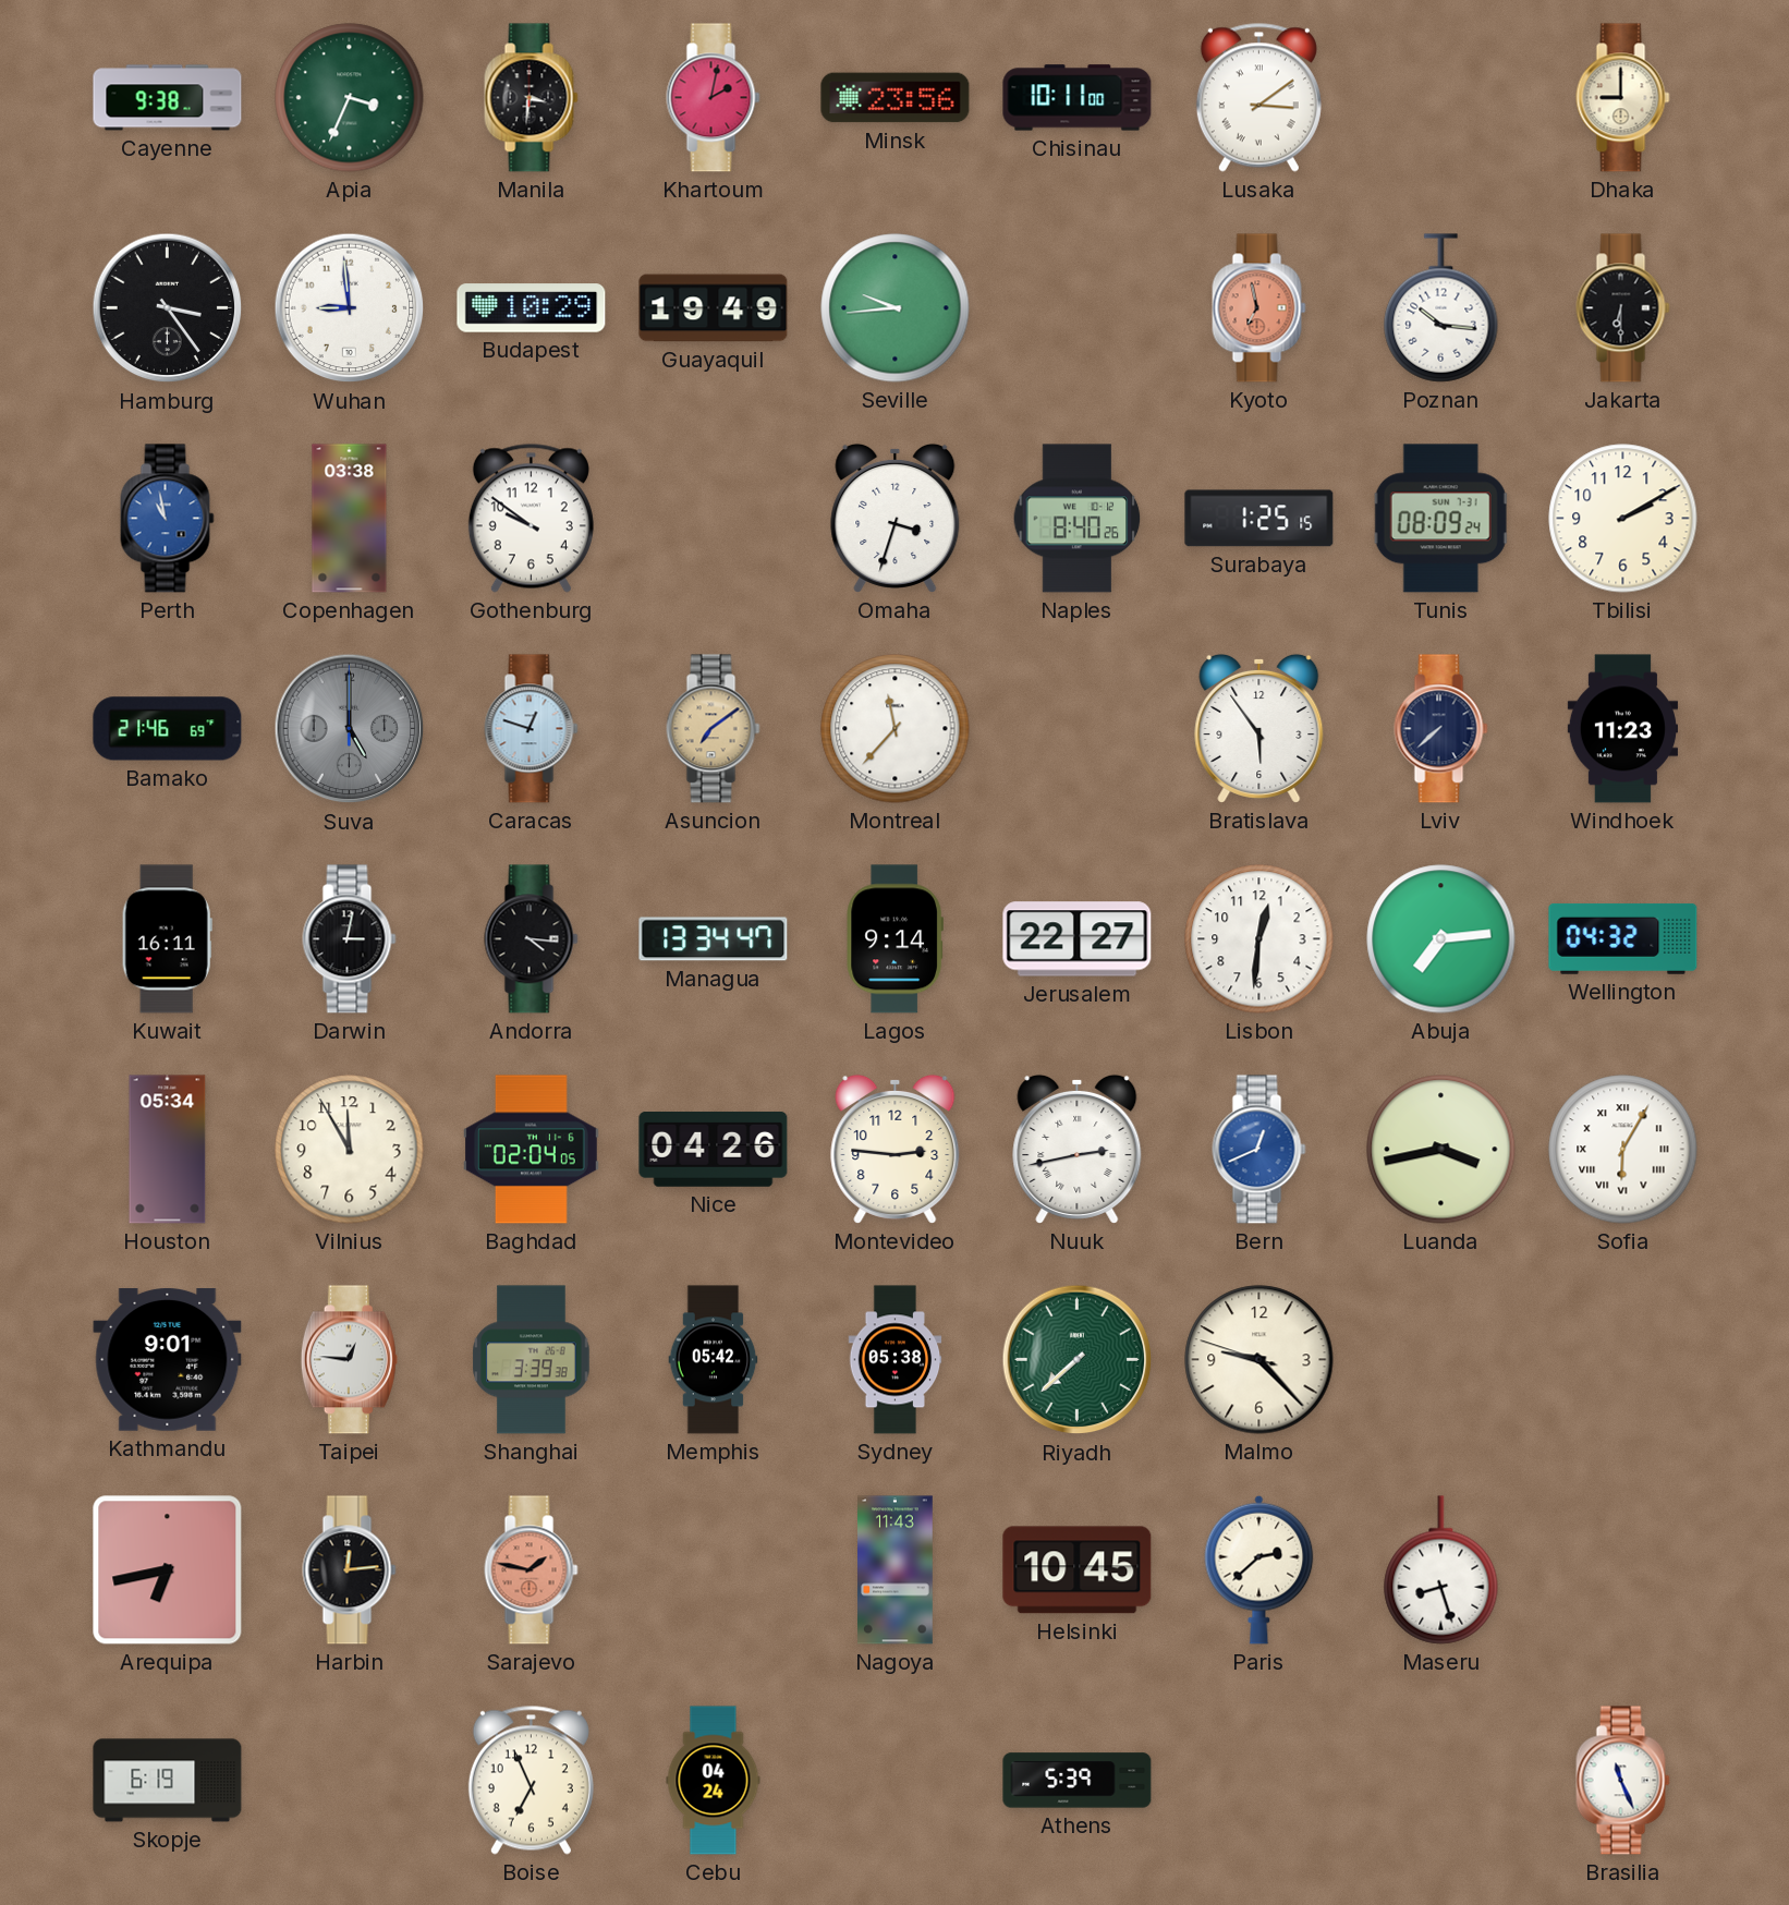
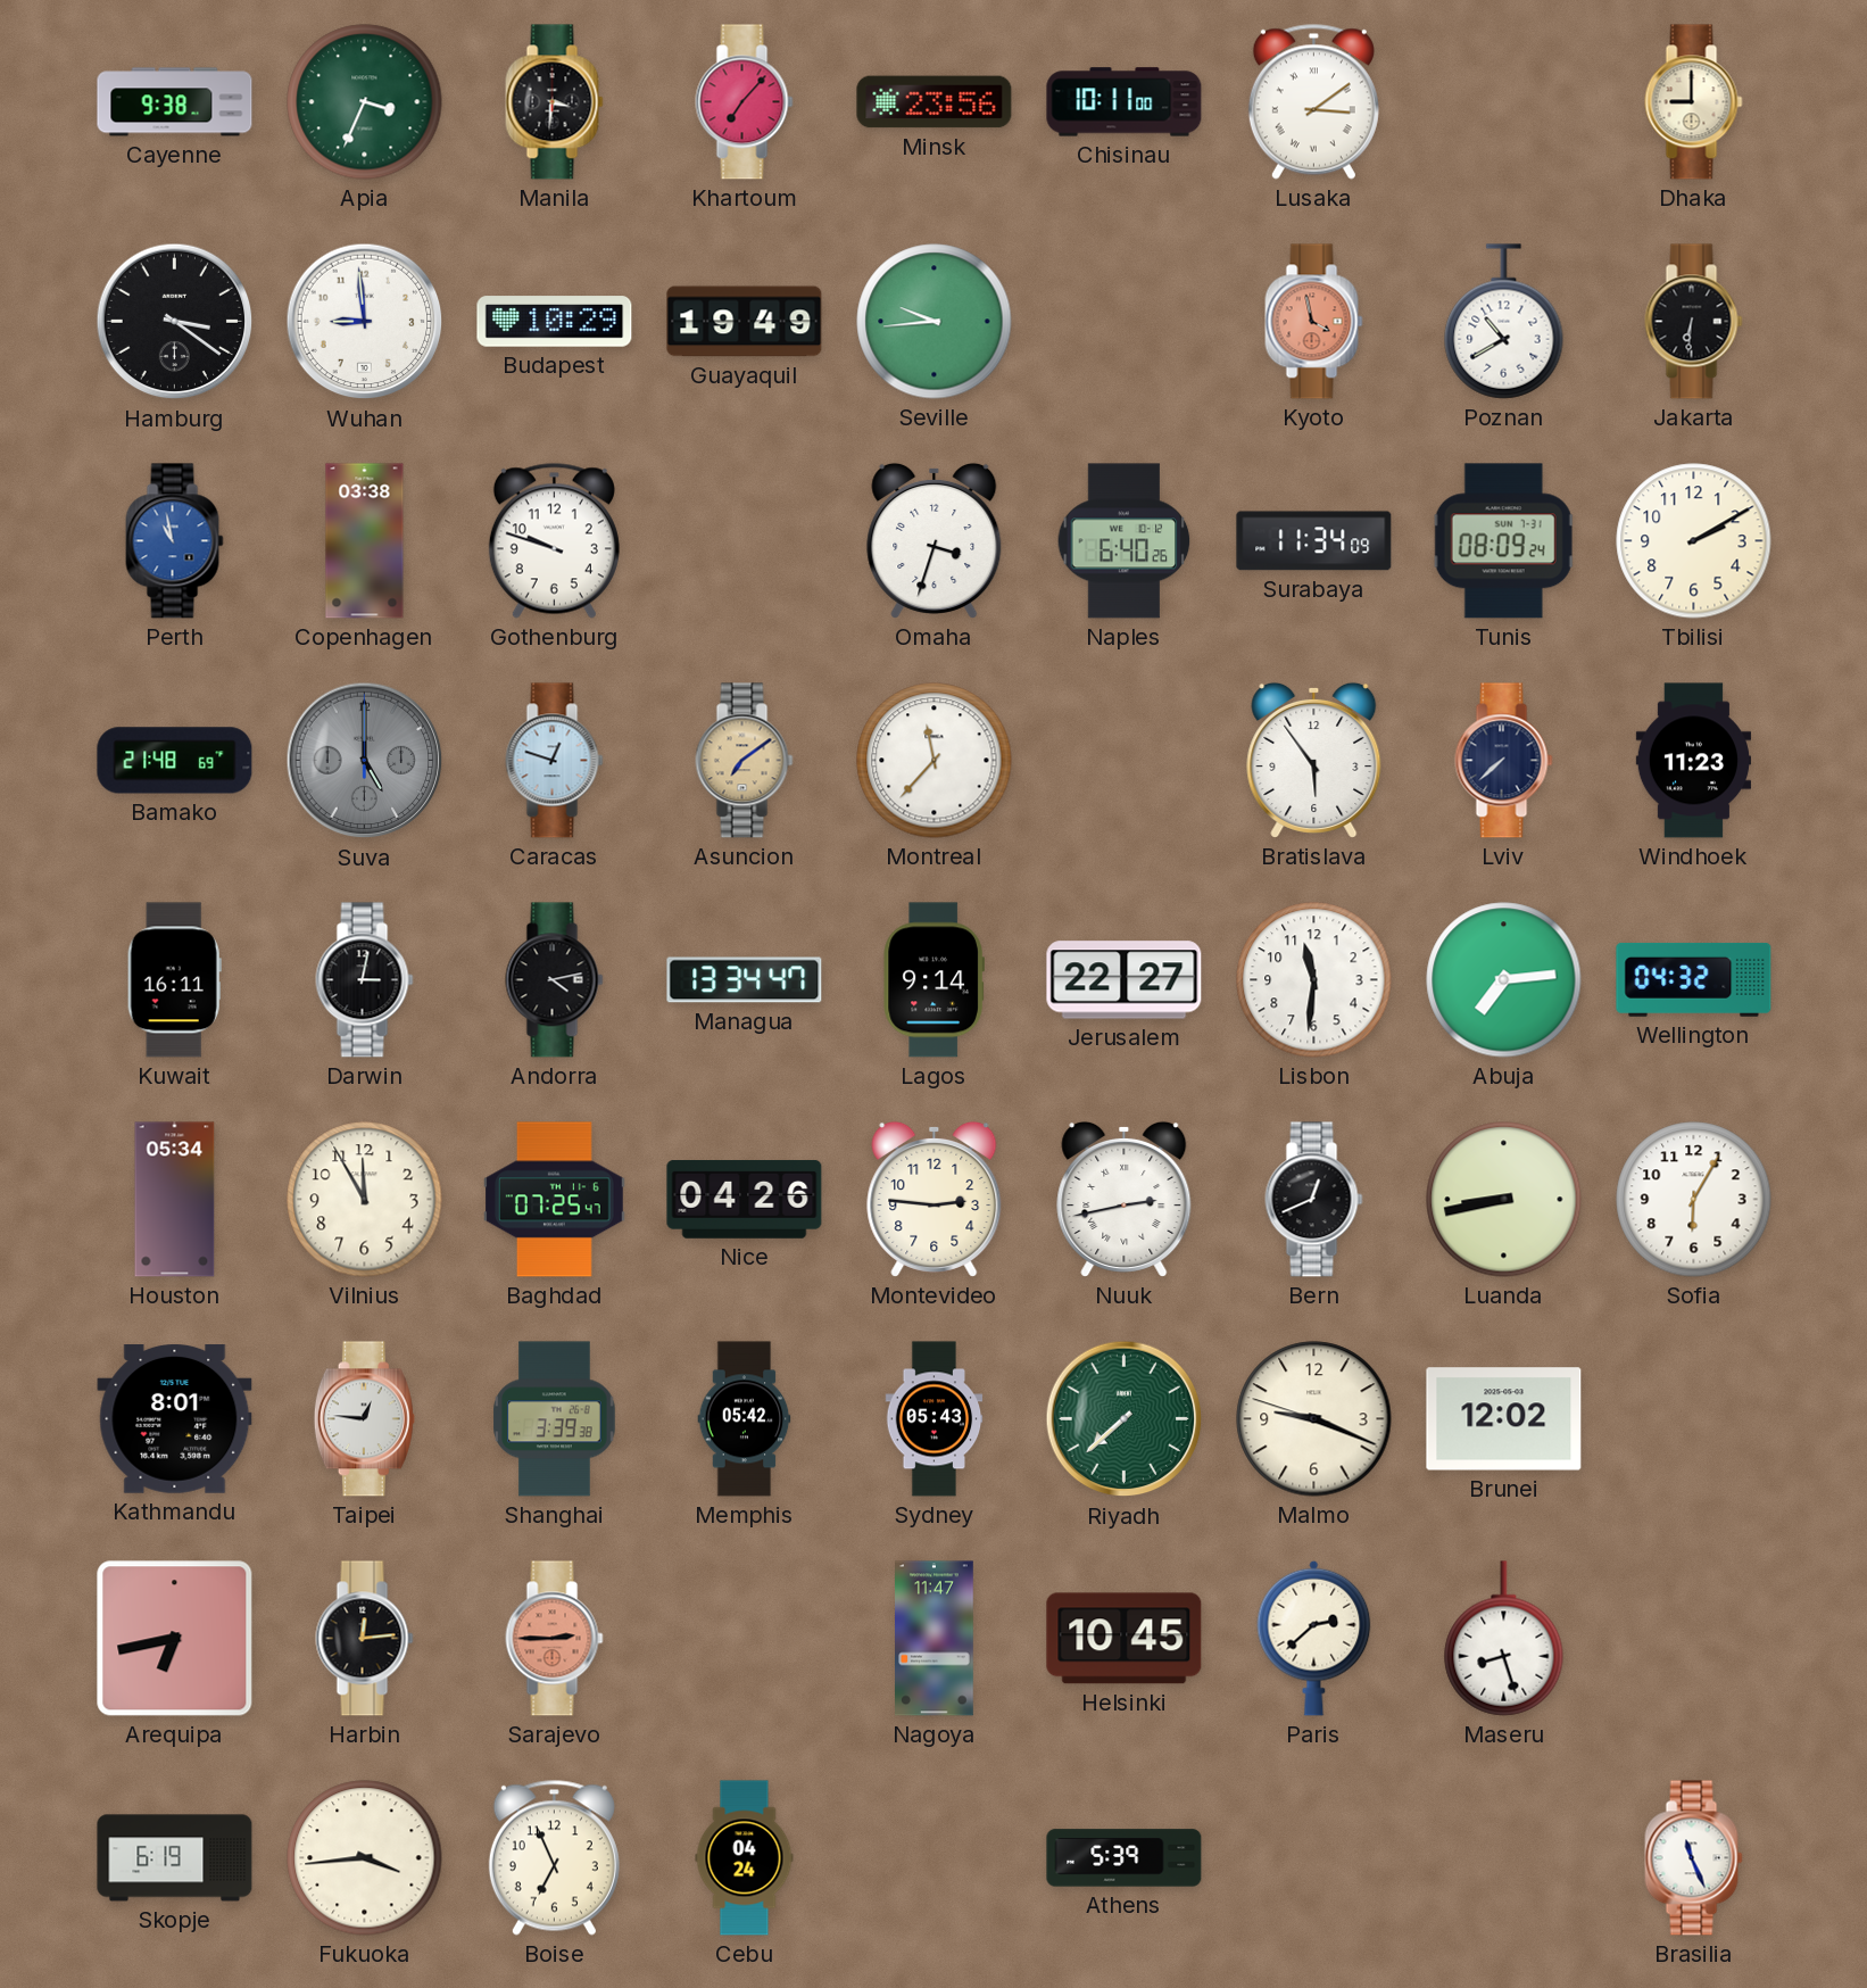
Khartoum: 2:02 -> 7:07
Hamburg: 3:24 -> 3:21
Kyoto: 6:58 -> 3:58
Poznan: 10:16 -> 10:40
Jakarta: 6:30 -> 6:31
Gothenburg: 9:51 -> 9:48
Naples: 8:40 -> 6:40
Surabaya: 1:25 -> 11:34
Bamako: 21:46 -> 21:48
Andorra: 4:16 -> 4:13
Lisbon: 12:31 -> 11:31
Baghdad: 02:04 -> 07:25
Bern dial: blue -> black
Luanda: 3:43 -> 8:43
Sofia numerals: Roman -> Arabic
Kathmandu: 9:01 -> 8:01
Sydney: 05:38 -> 05:43
Malmo: 9:22 -> 9:18
Brunei: none -> 12:02
Sarajevo: 1:47 -> 2:45
Nagoya: 11:43 -> 11:47
Fukuoka: none -> 3:44
